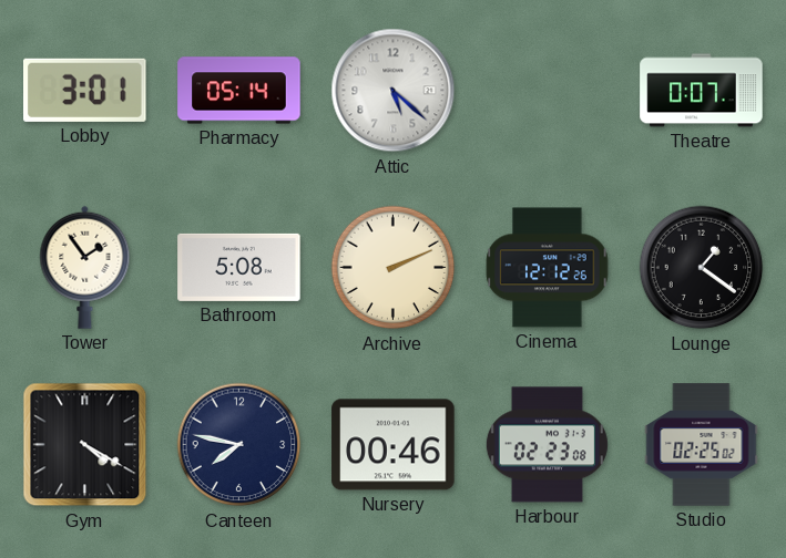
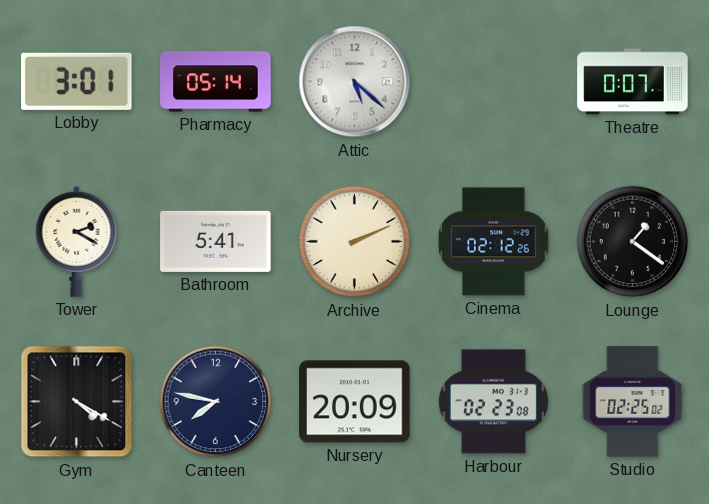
Tower: 1:54 -> 2:20
Bathroom: 5:08 -> 5:41
Cinema: 12:12 -> 02:12
Nursery: 00:46 -> 20:09
